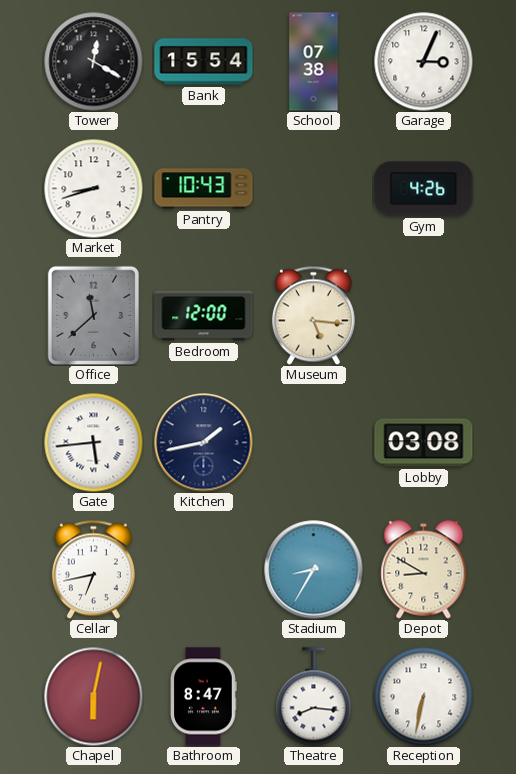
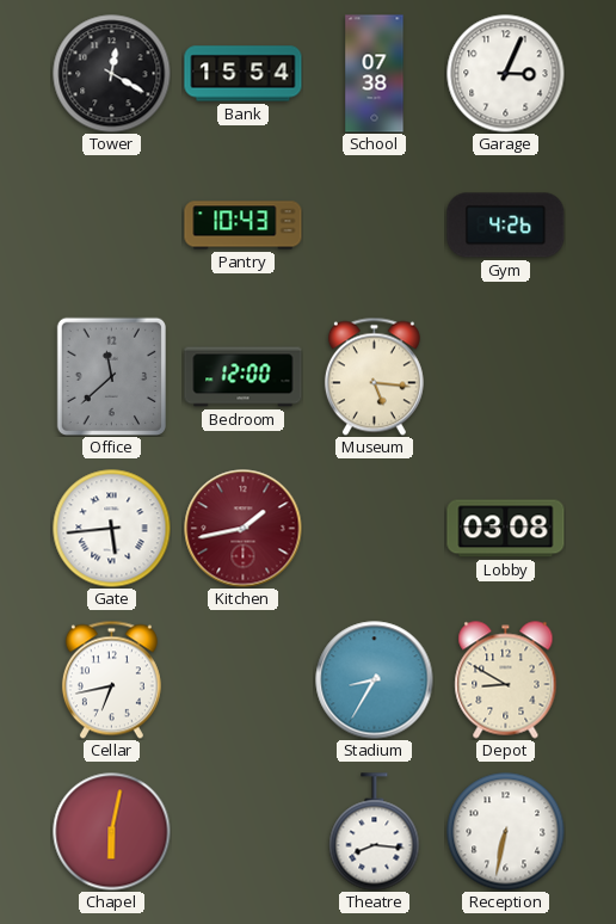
Market: 8:42 -> none
Kitchen dial: navy -> burgundy
Bathroom: 8:47 -> none
